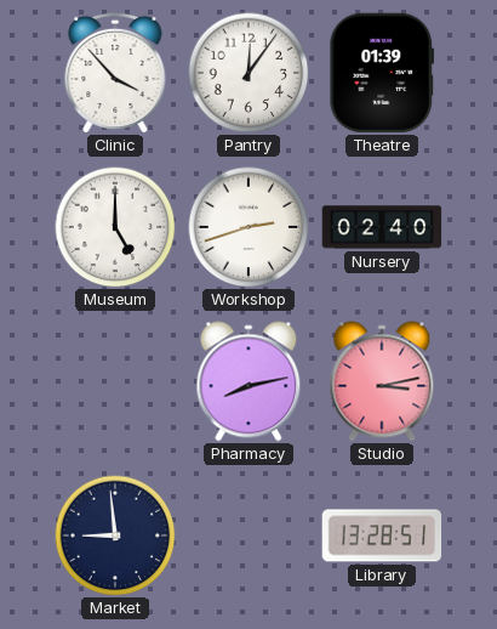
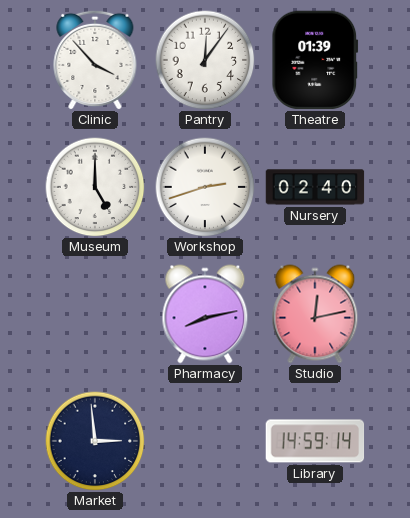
Studio: 3:13 -> 12:13
Market: 8:59 -> 2:59
Library: 13:28 -> 14:59
